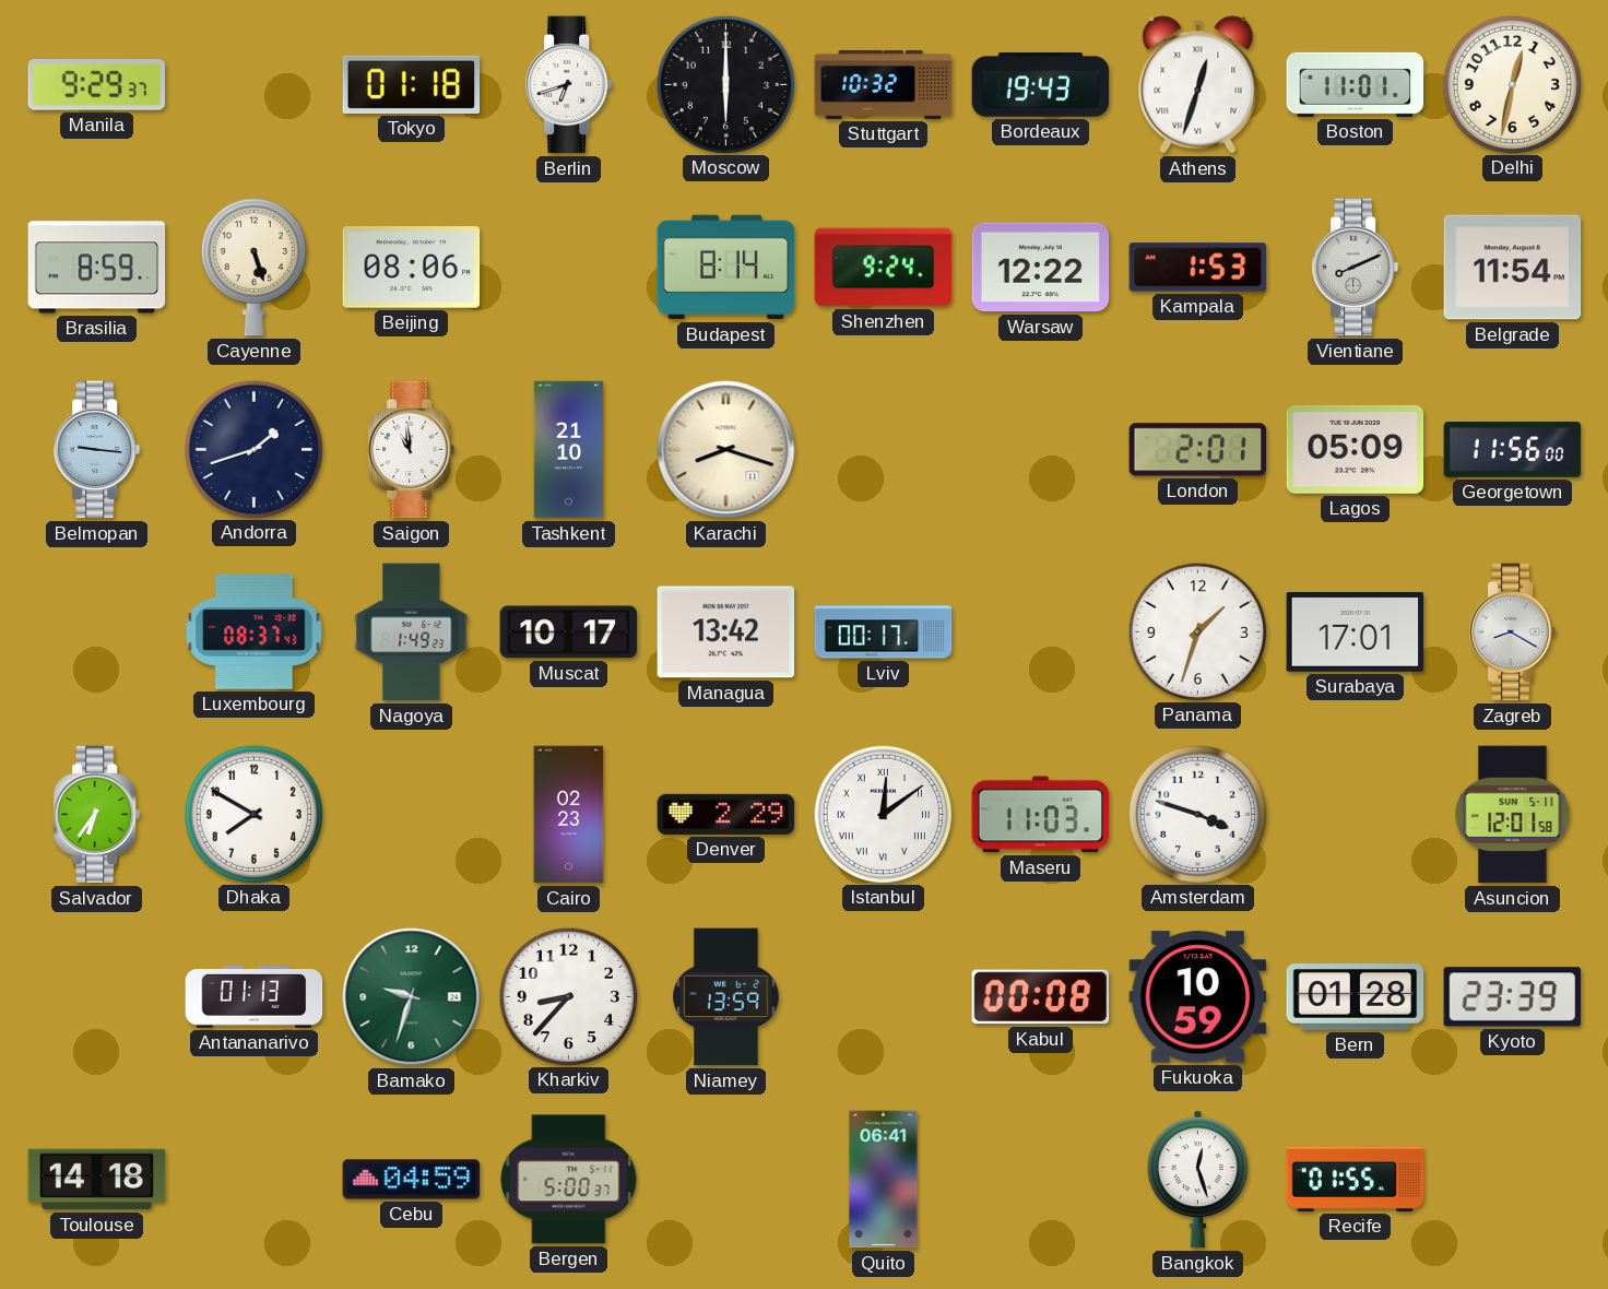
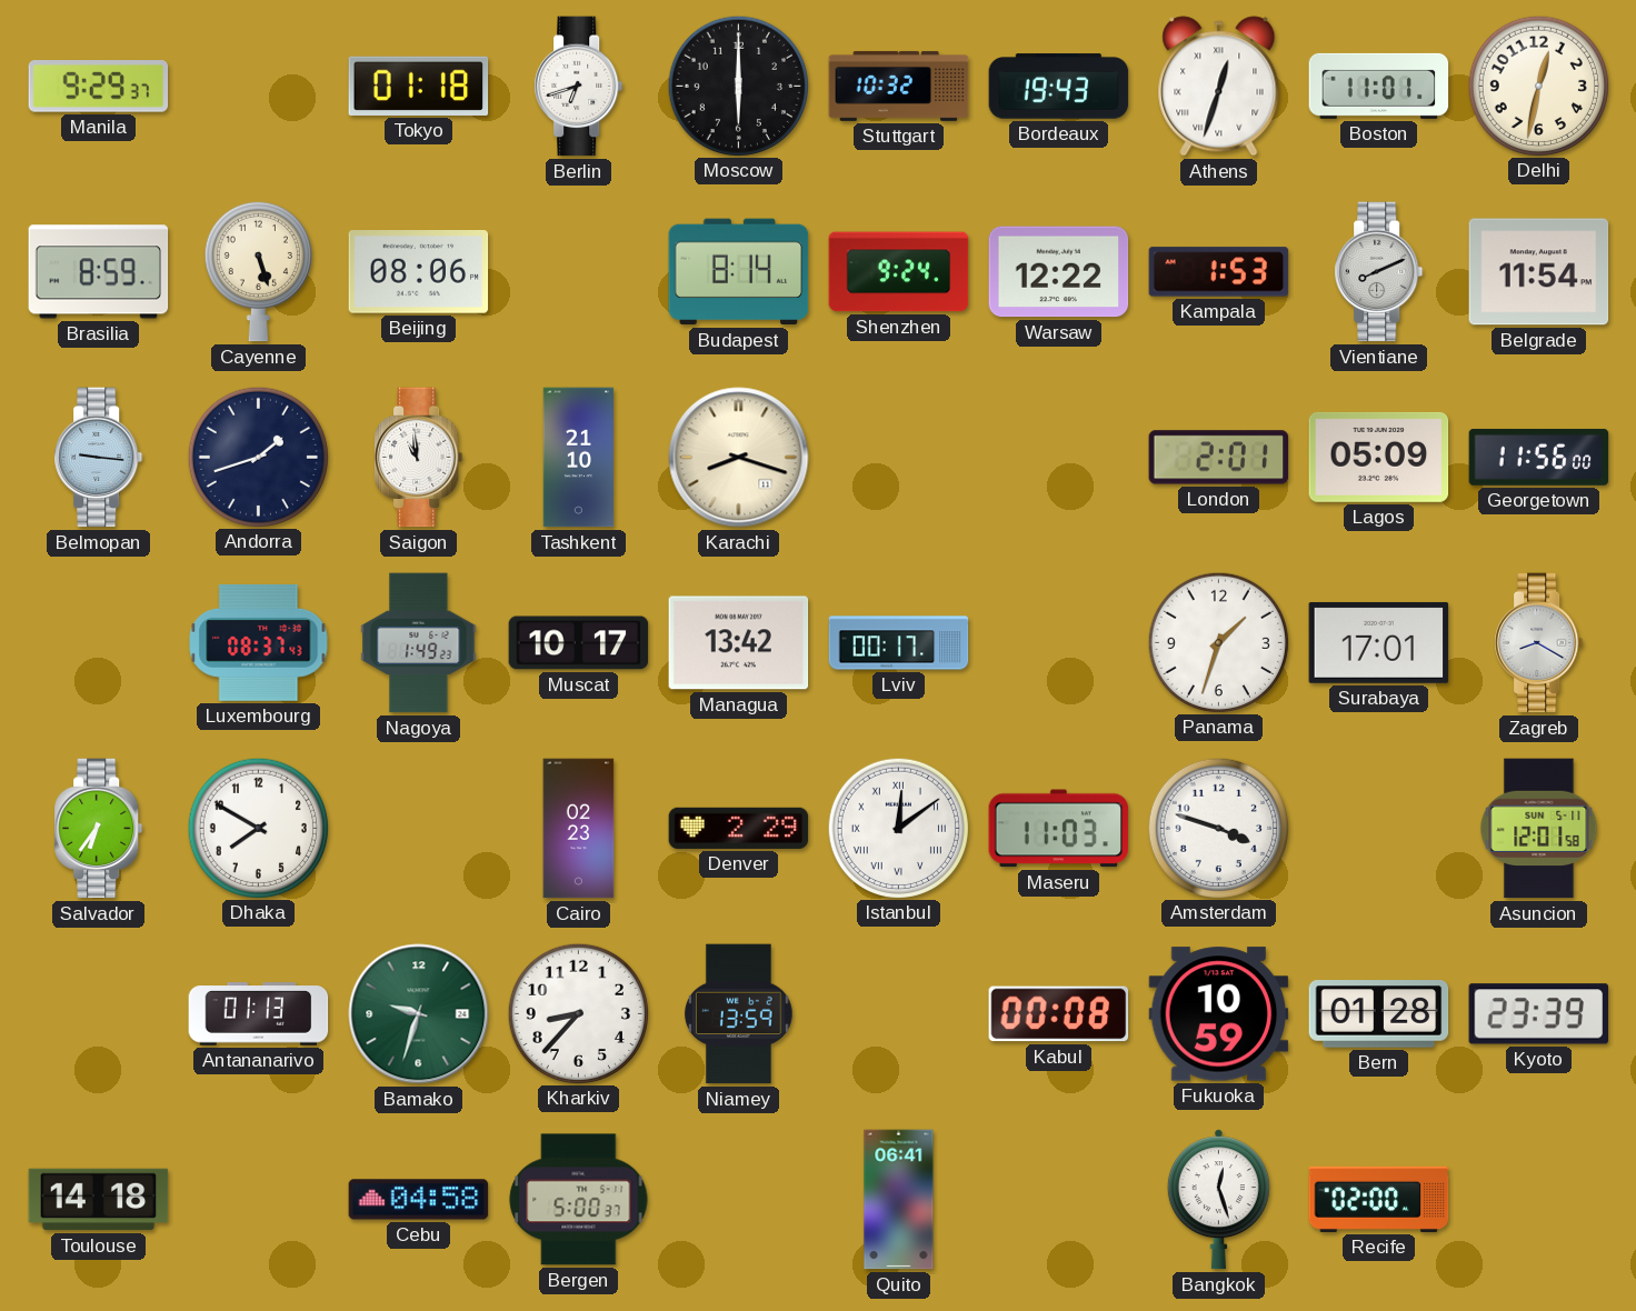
Cebu: 04:59 -> 04:58
Recife: 01:55 -> 02:00
